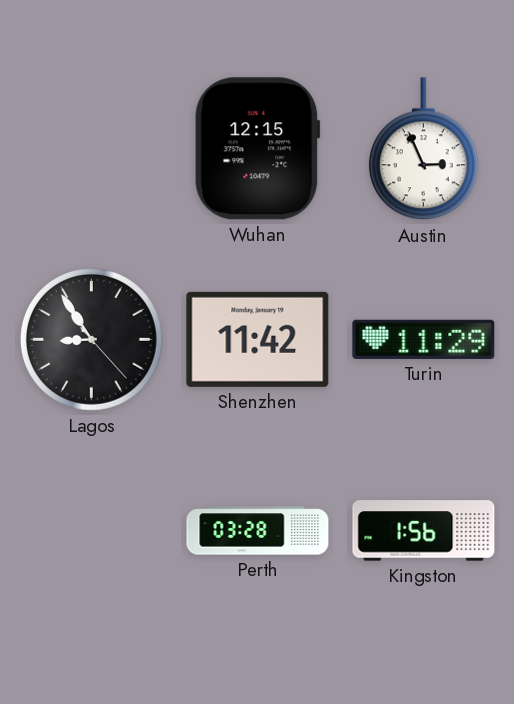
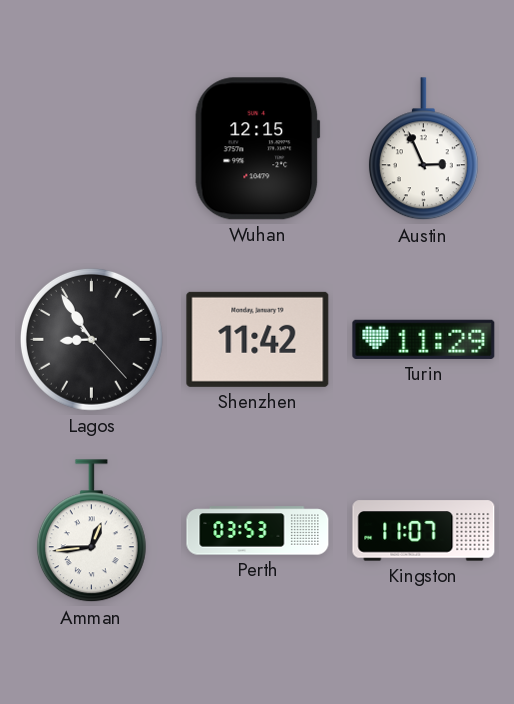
Amman: none -> 12:44
Perth: 03:28 -> 03:53
Kingston: 1:56 -> 11:07
